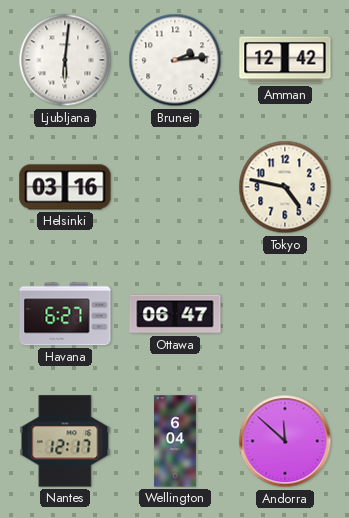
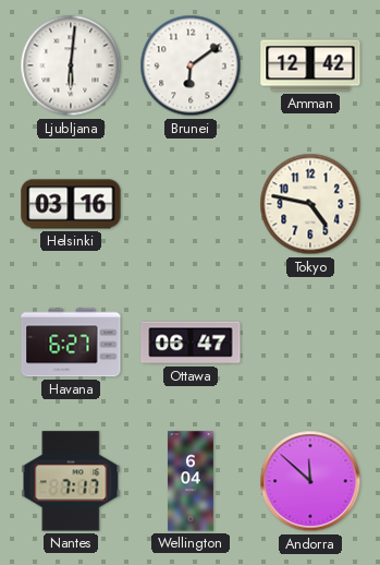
Brunei: 2:14 -> 6:09
Nantes: 12:17 -> 7:17
